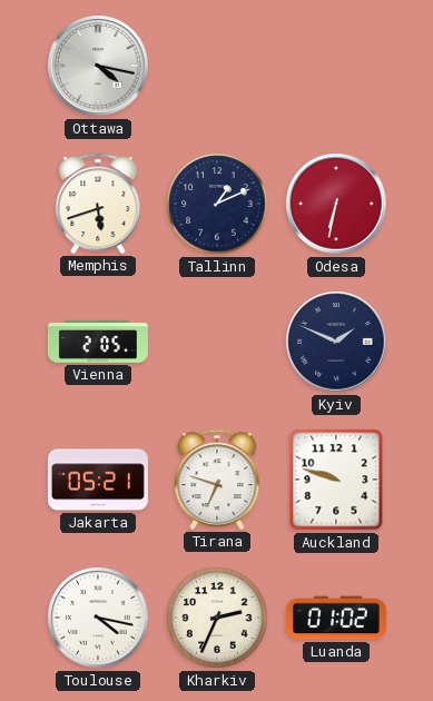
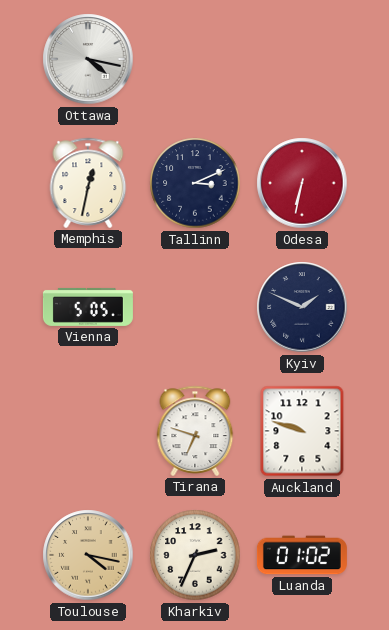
Memphis: 5:42 -> 12:32
Tallinn: 1:11 -> 3:11
Vienna: 2:05 -> 5:05
Jakarta: 05:21 -> none
Toulouse dial: white -> champagne
